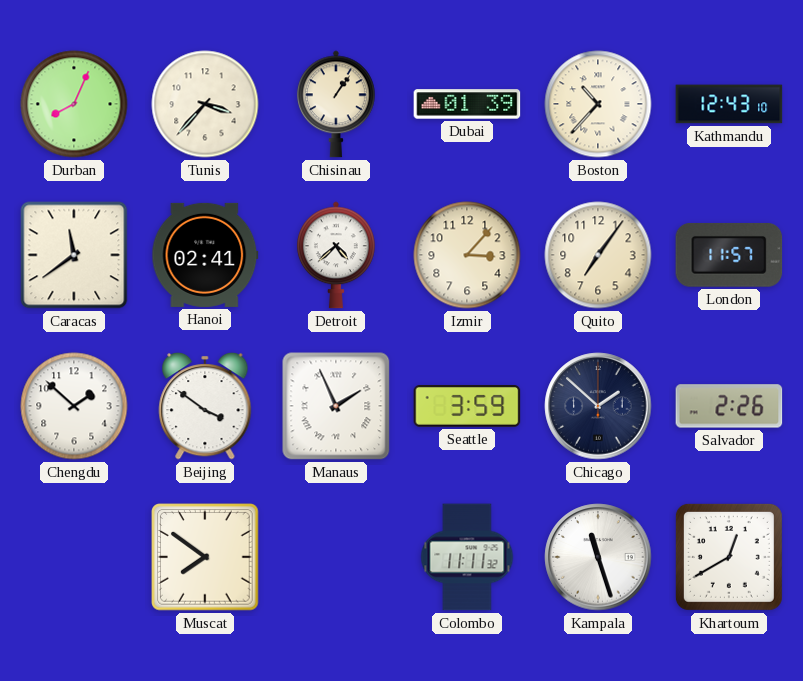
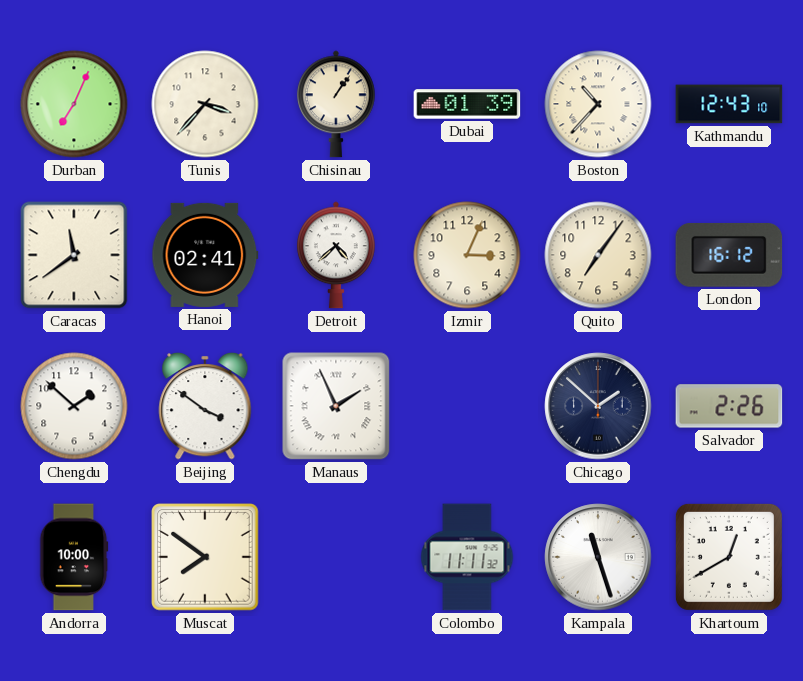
Durban: 8:04 -> 7:04
Izmir: 3:07 -> 3:04
London: 11:57 -> 16:12
Seattle: 3:59 -> none
Andorra: none -> 10:00
